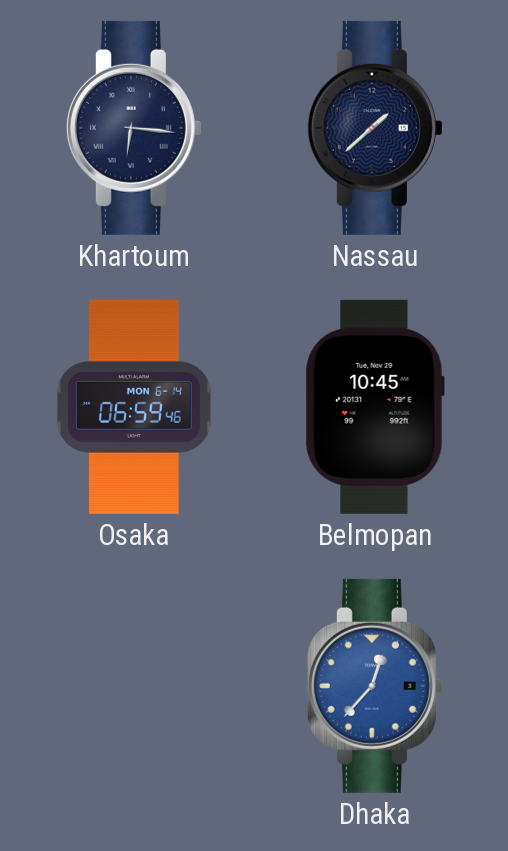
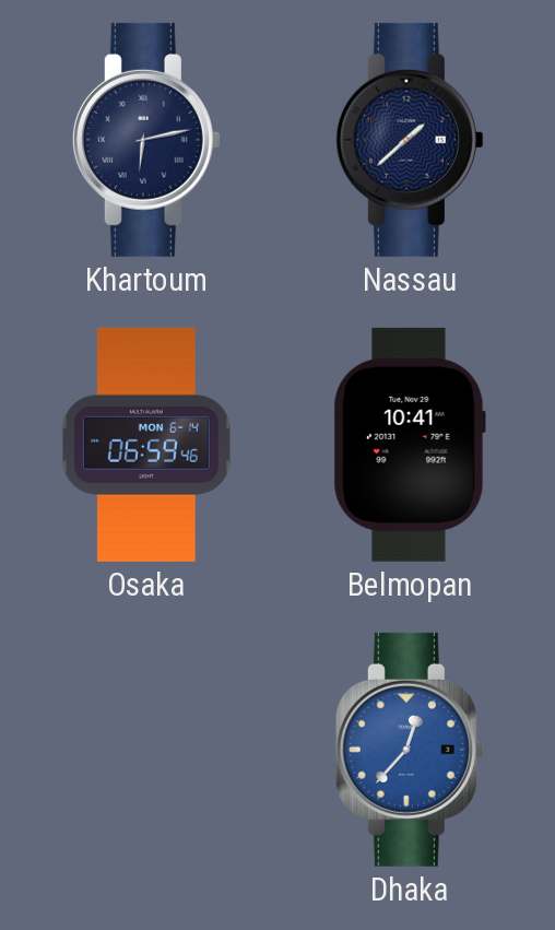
Khartoum: 6:16 -> 6:13
Belmopan: 10:45 -> 10:41
